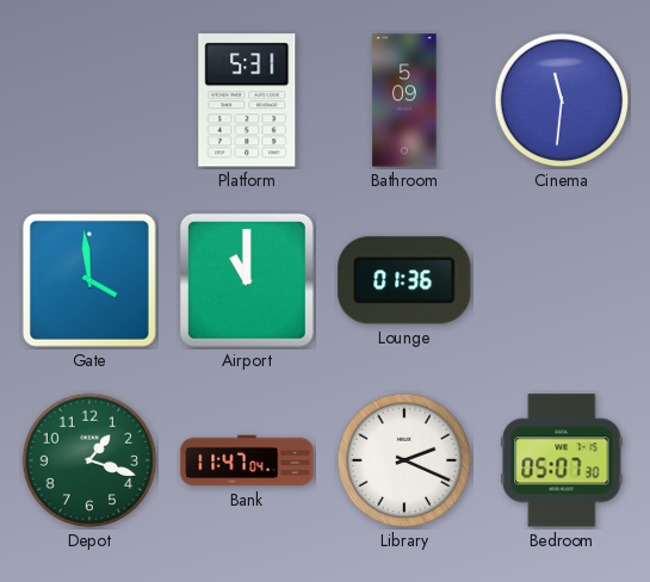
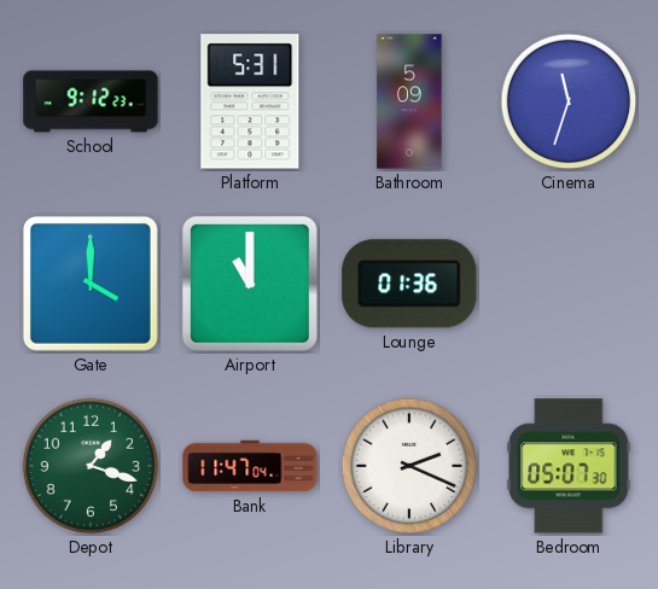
School: none -> 9:12
Cinema: 11:31 -> 11:33
Gate: 3:59 -> 4:00
